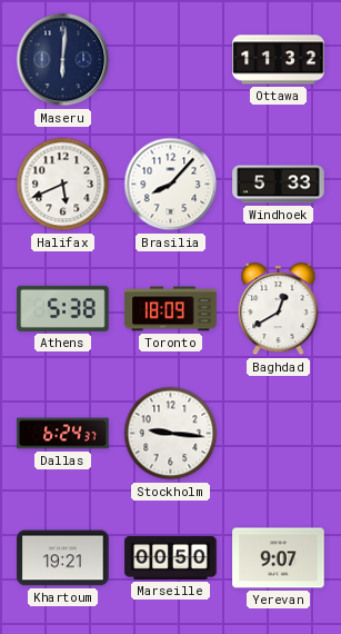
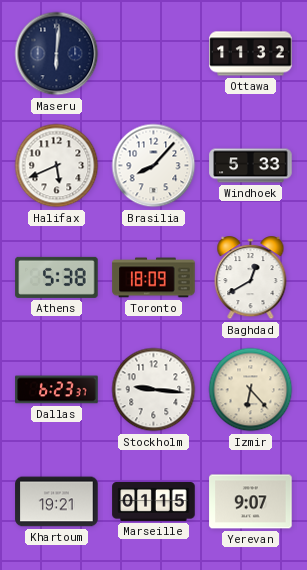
Dallas: 6:24 -> 6:23
Izmir: none -> 6:23
Marseille: 00:50 -> 01:15
